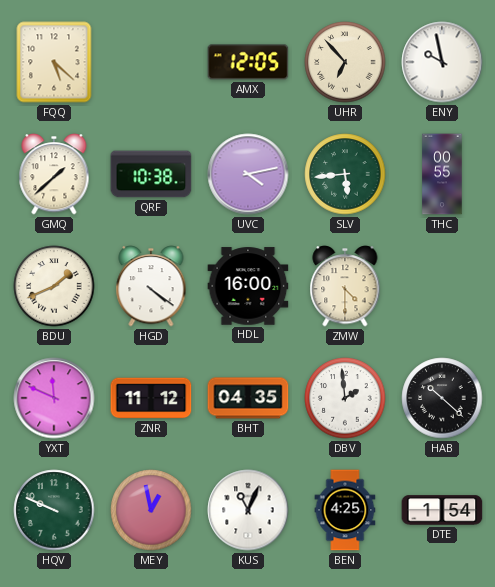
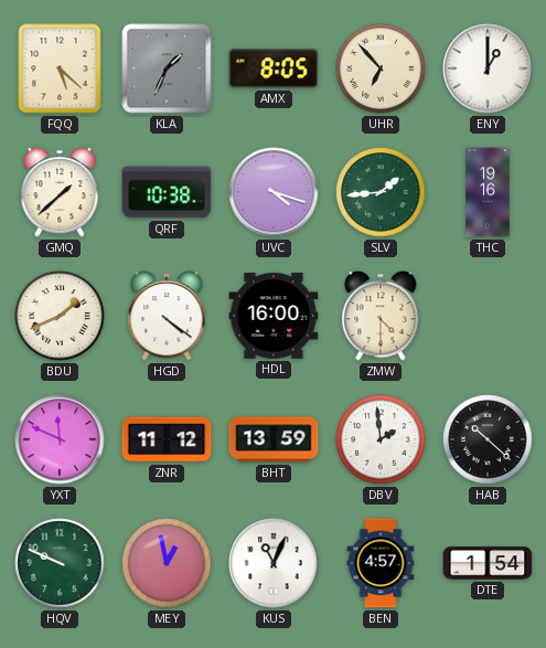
KLA: none -> 1:34
AMX: 12:05 -> 8:05
ENY: 9:58 -> 1:00
UVC: 4:13 -> 4:18
SLV: 5:44 -> 1:44
THC: 00:55 -> 19:16
BHT: 04:35 -> 13:59
BEN: 4:25 -> 4:57
